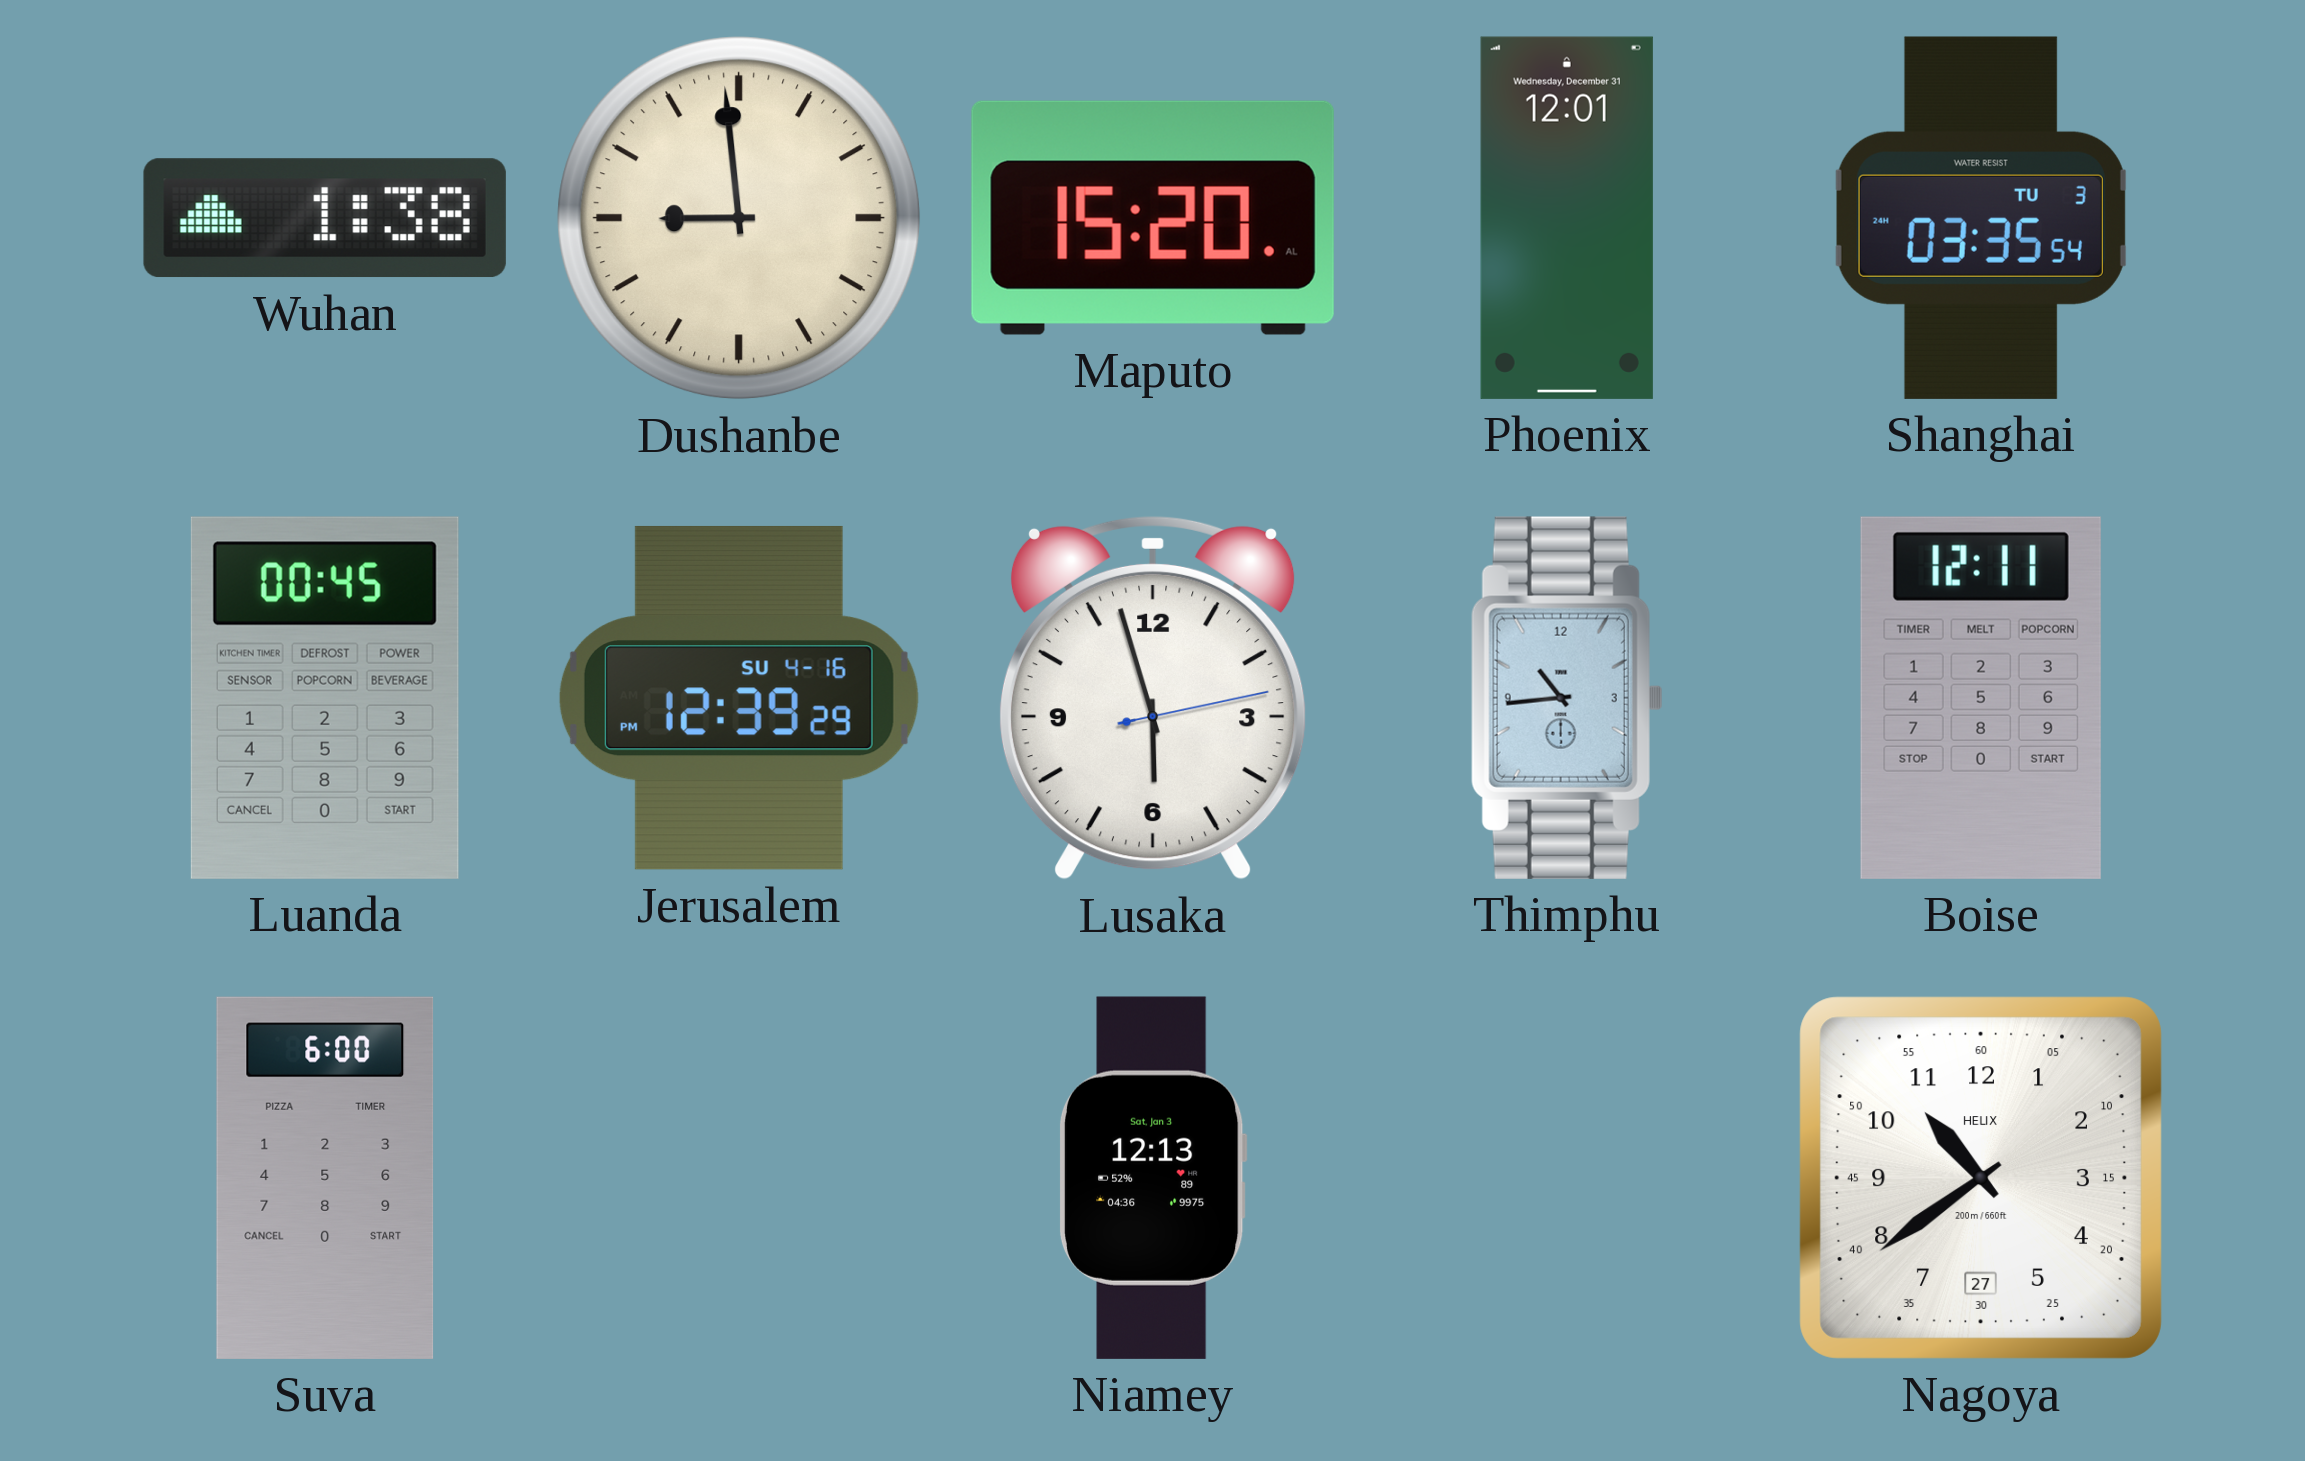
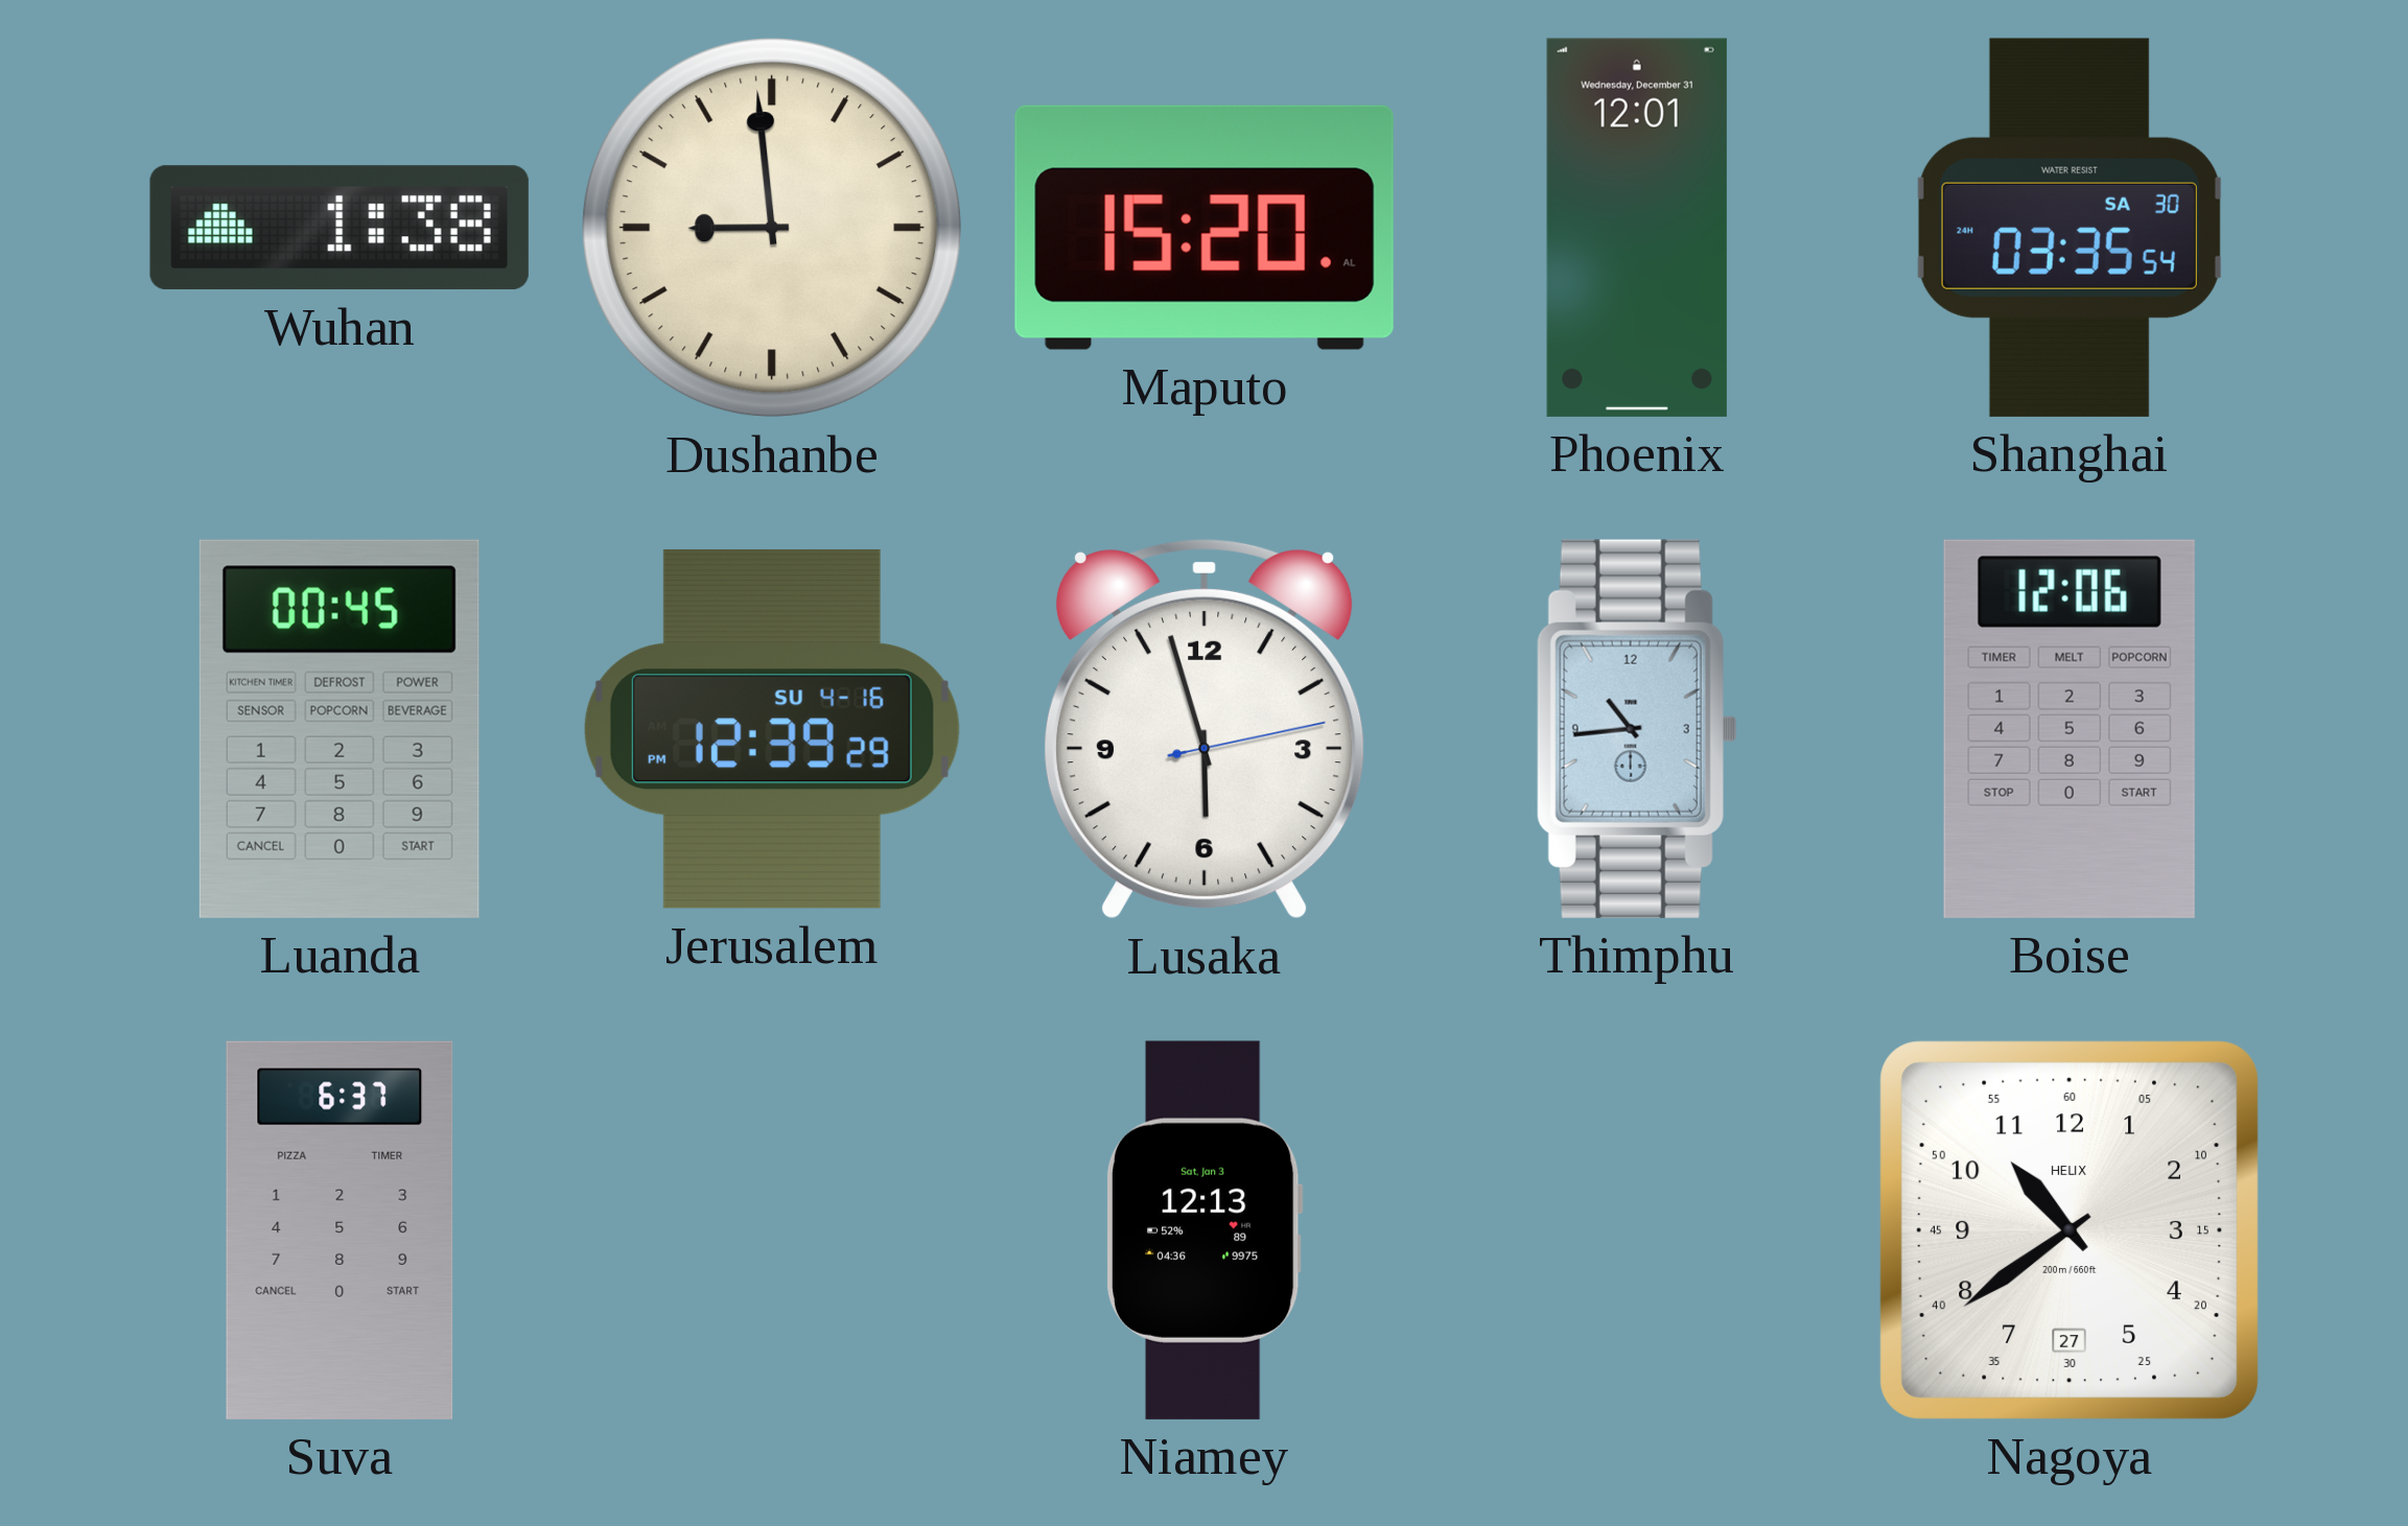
Shanghai date: TU 3 -> SA 30
Boise: 12:11 -> 12:06
Suva: 6:00 -> 6:37
